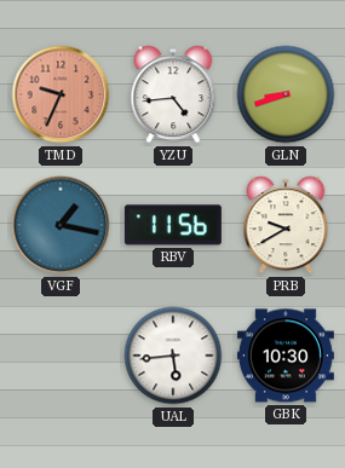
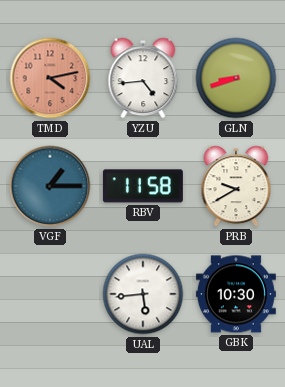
TMD: 9:34 -> 4:13
VGF: 1:17 -> 1:15
RBV: 11:56 -> 11:58
